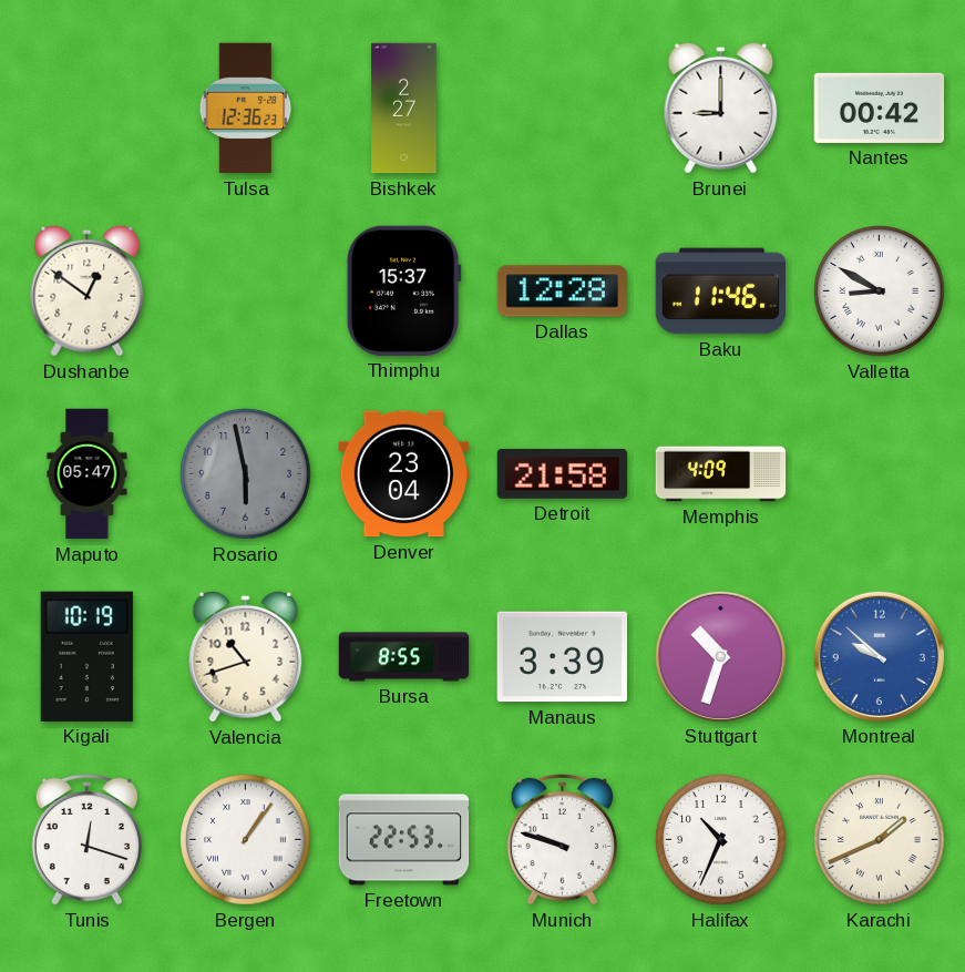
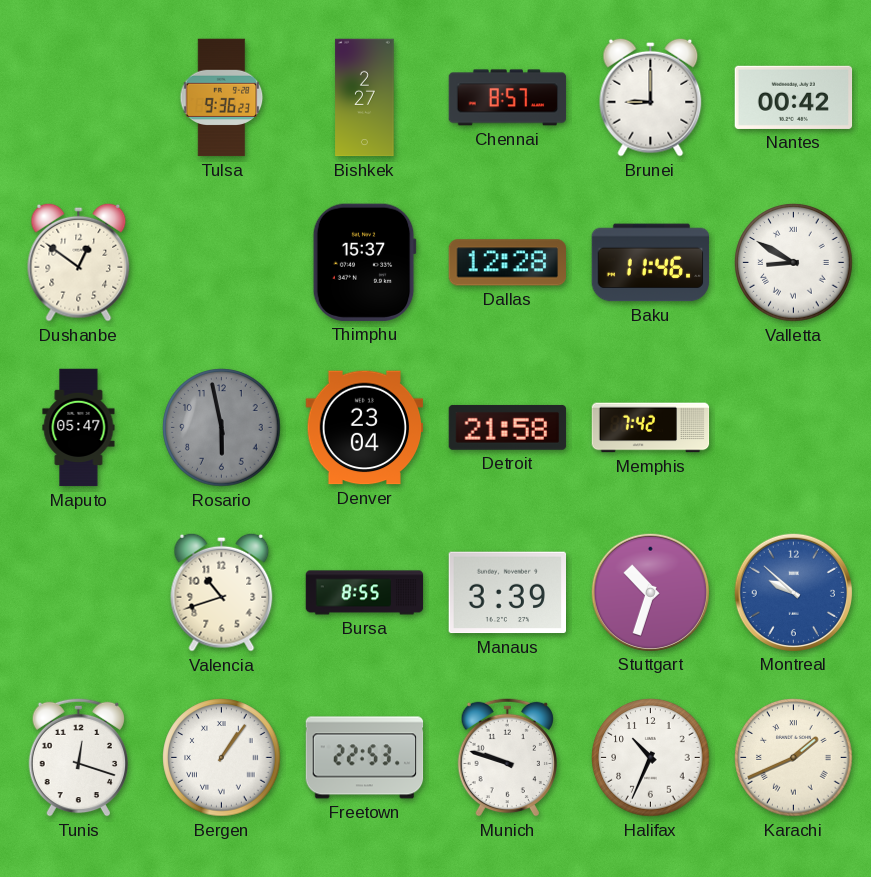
Tulsa: 12:36 -> 9:36
Chennai: none -> 8:57
Memphis: 4:09 -> 7:42
Kigali: 10:19 -> none
